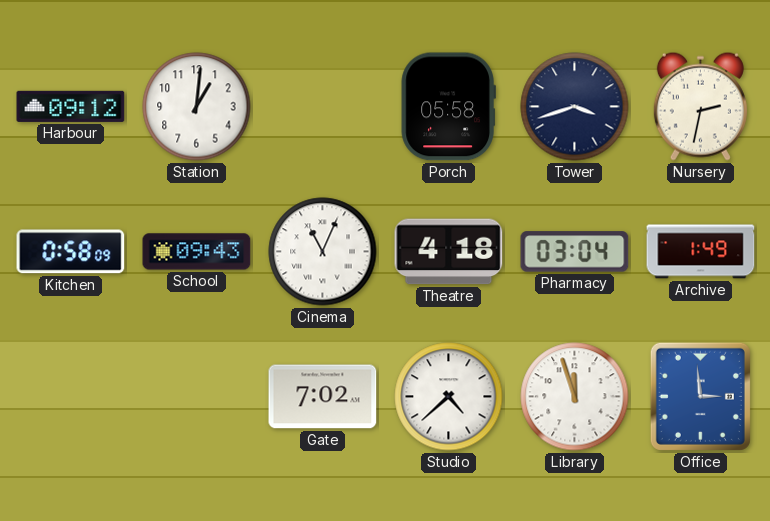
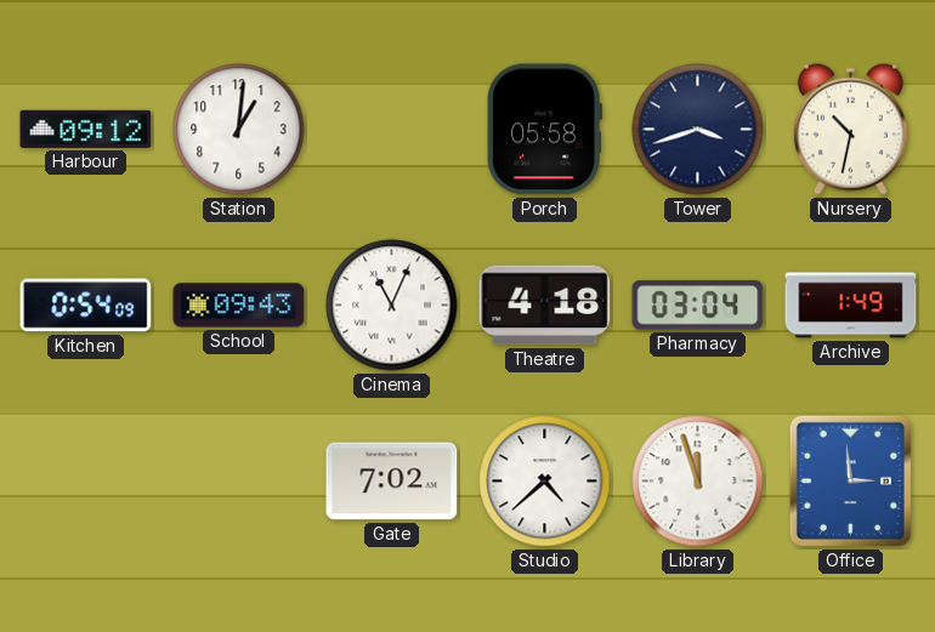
Nursery: 2:32 -> 10:32
Kitchen: 0:58 -> 0:54
